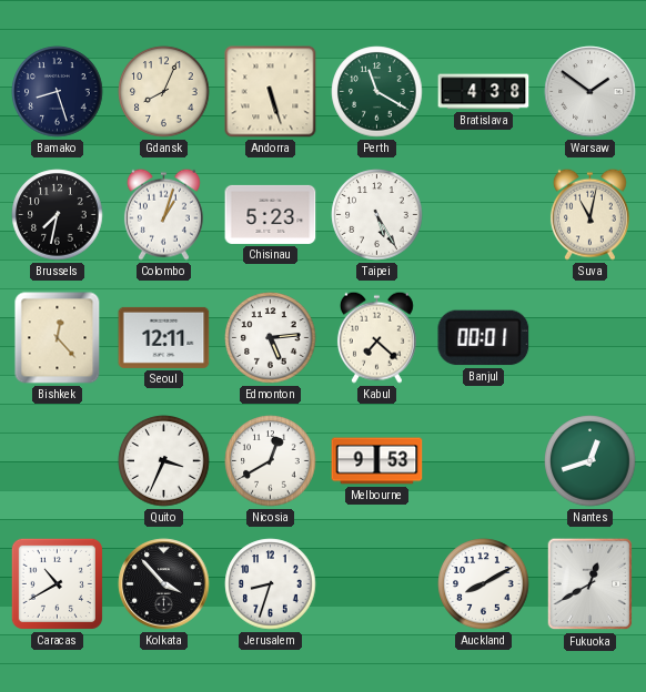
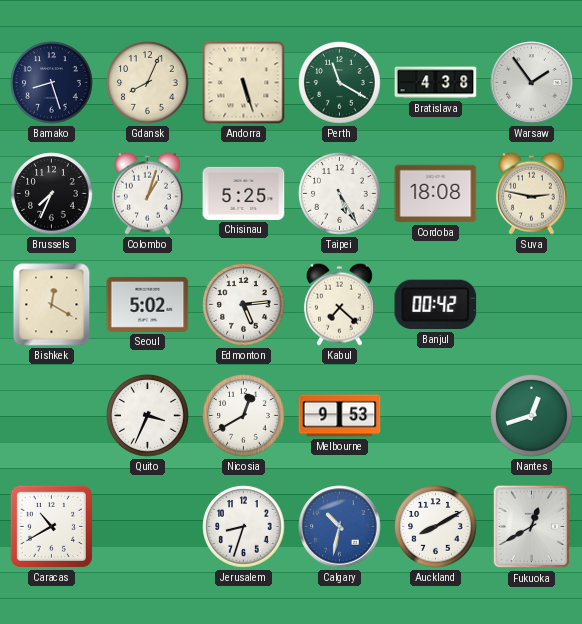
Warsaw: 1:51 -> 1:54
Brussels: 7:32 -> 7:34
Chisinau: 5:23 -> 5:25
Cordoba: none -> 18:08
Suva: 11:02 -> 2:47
Bishkek: 12:23 -> 12:20
Seoul: 12:11 -> 5:02
Banjul: 00:01 -> 00:42
Kolkata: 3:53 -> none
Calgary: none -> 10:32
